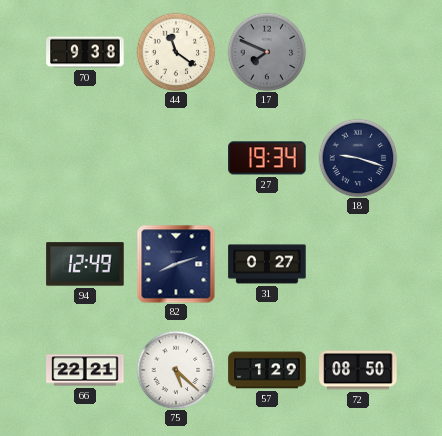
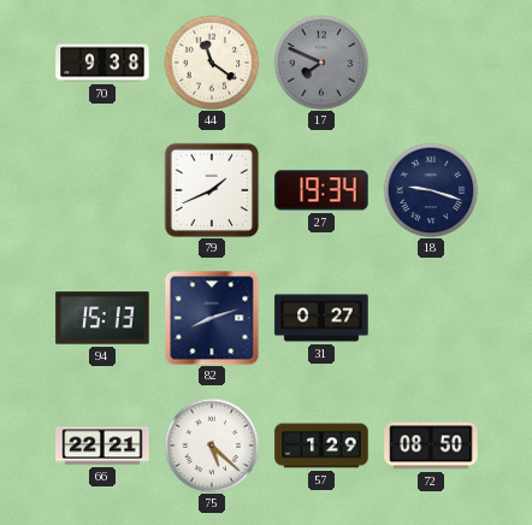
79: none -> 1:41
94: 12:49 -> 15:13
